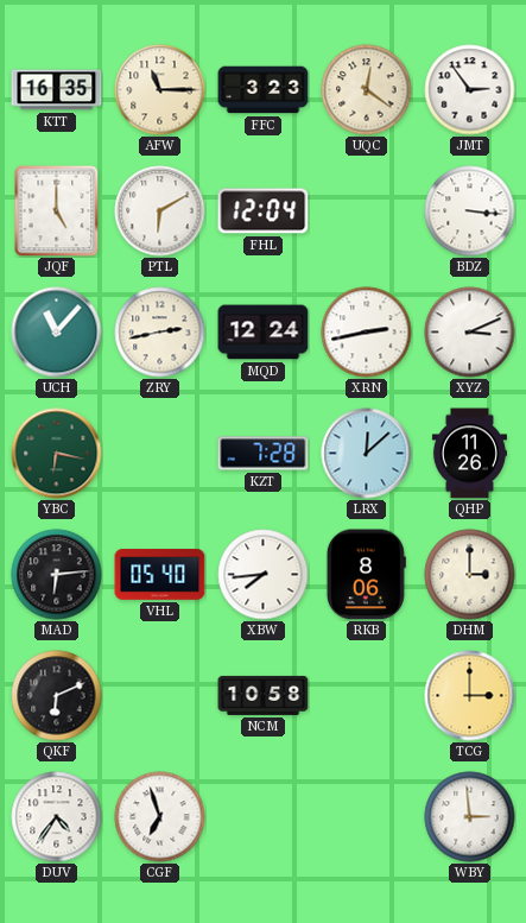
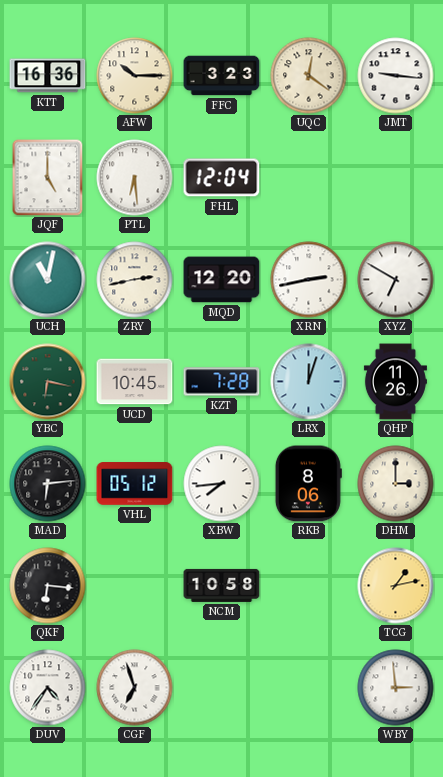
KTT: 16:35 -> 16:36
AFW: 11:15 -> 10:15
JMT: 2:54 -> 9:16
PTL: 6:10 -> 6:29
BDZ: 3:16 -> none
UCH: 11:07 -> 11:02
MQD: 12:24 -> 12:20
XYZ: 3:11 -> 6:50
UCD: none -> 10:45
LRX: 12:08 -> 12:03
VHL: 05:40 -> 05:12
QKF: 6:11 -> 6:16
TCG: 3:00 -> 1:13
